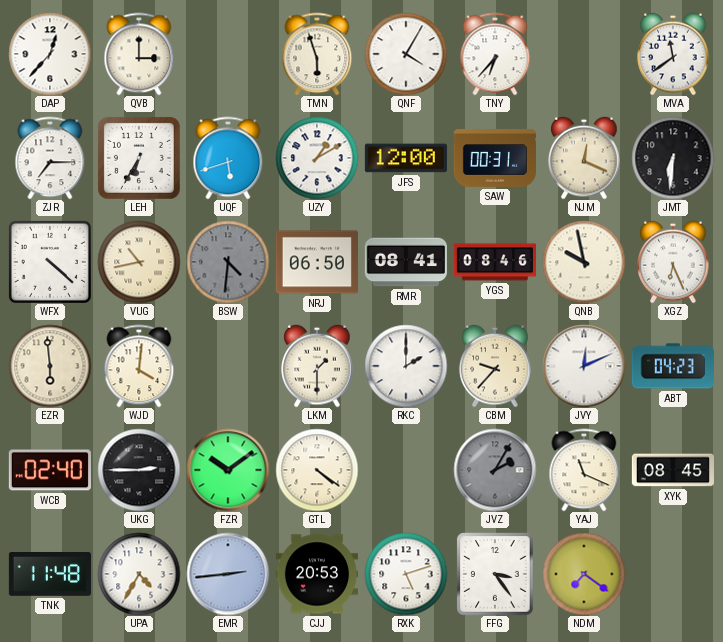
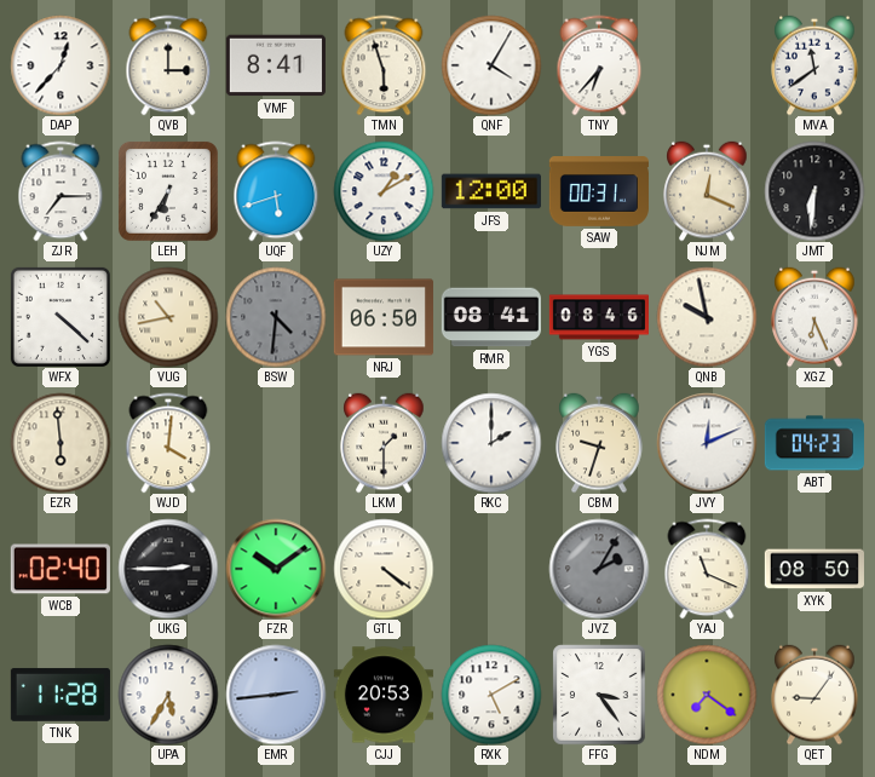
VMF: none -> 8:41
CBM: 9:37 -> 9:33
XYK: 08:45 -> 08:50
TNK: 11:48 -> 11:28
UPA: 4:35 -> 5:35
RXK: 5:12 -> 5:10
QET: none -> 9:06
